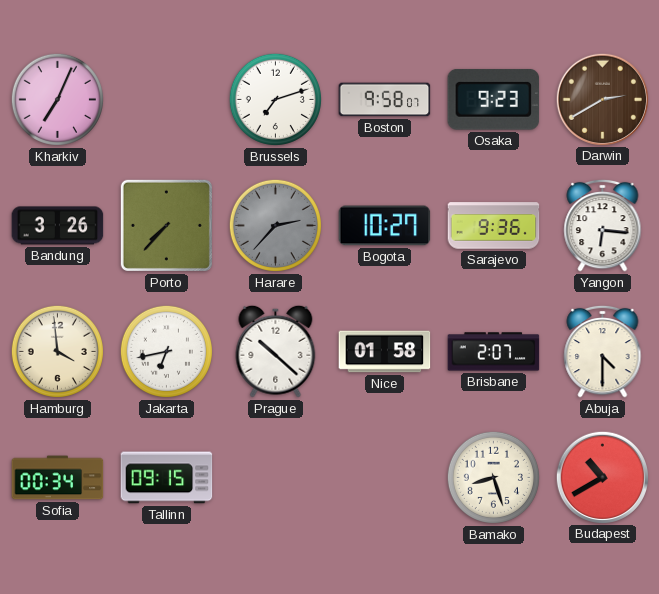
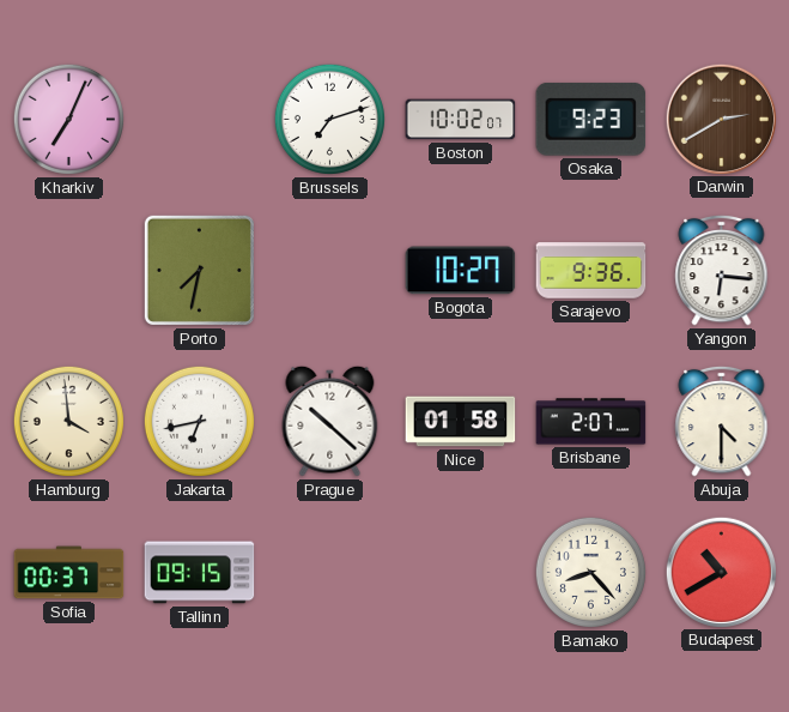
Boston: 9:58 -> 10:02
Bandung: 3:26 -> none
Porto: 7:37 -> 7:32
Harare: 2:37 -> none
Sofia: 00:34 -> 00:37
Bamako: 8:27 -> 8:23
